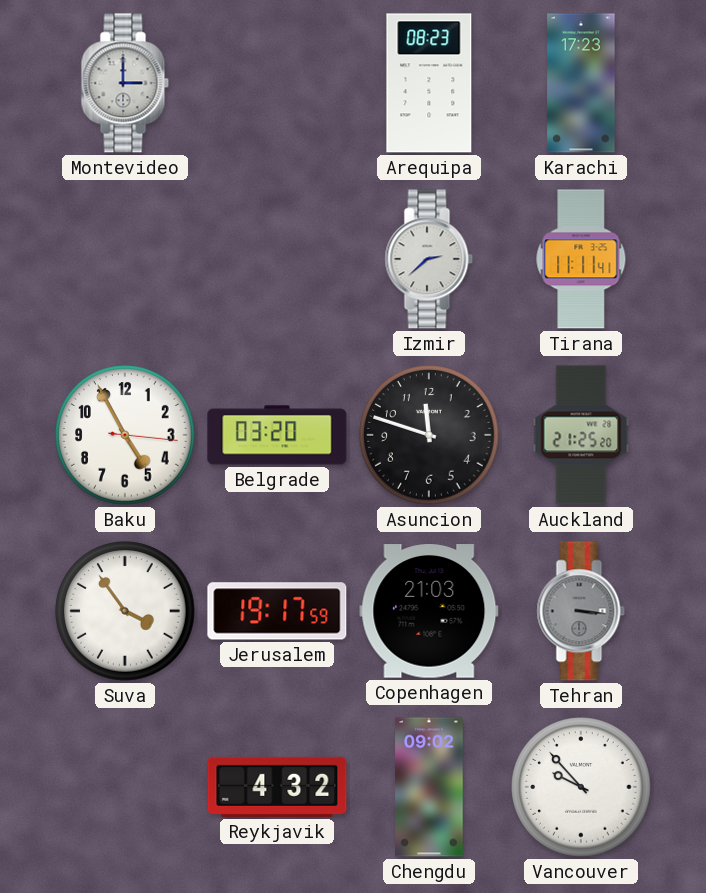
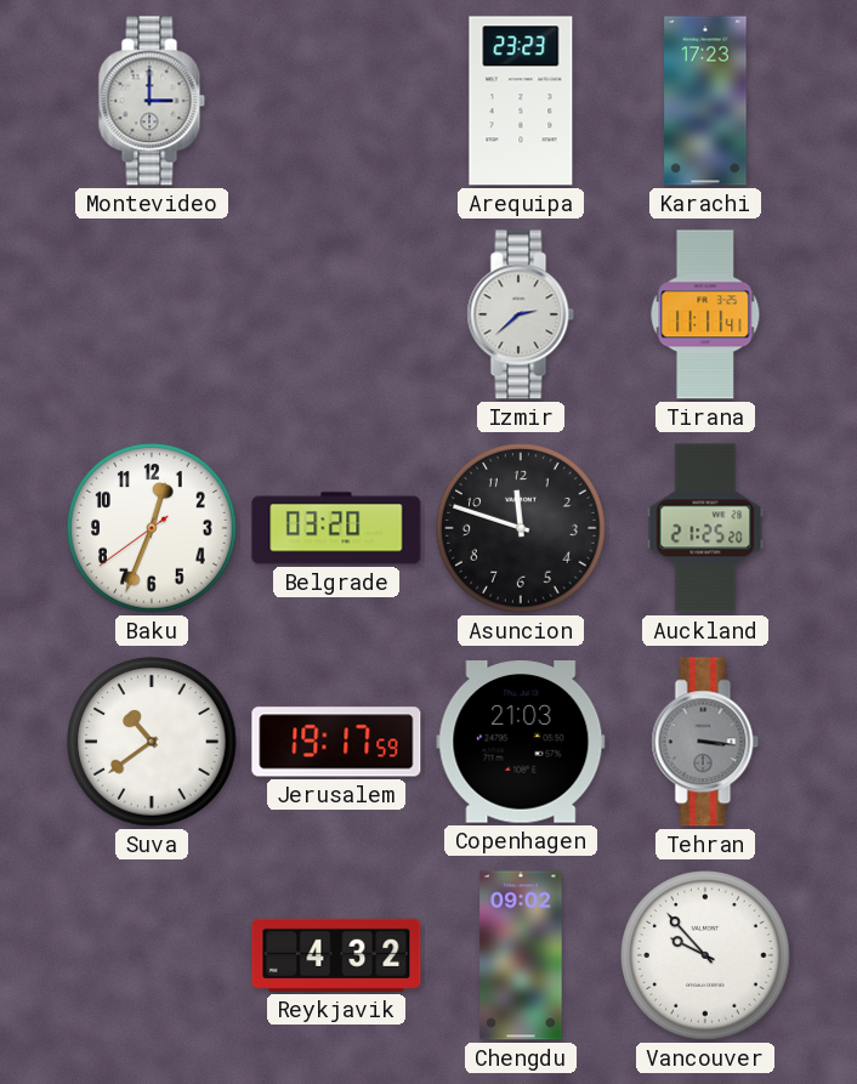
Arequipa: 08:23 -> 23:23
Baku: 4:55 -> 12:33
Suva: 3:54 -> 10:39
